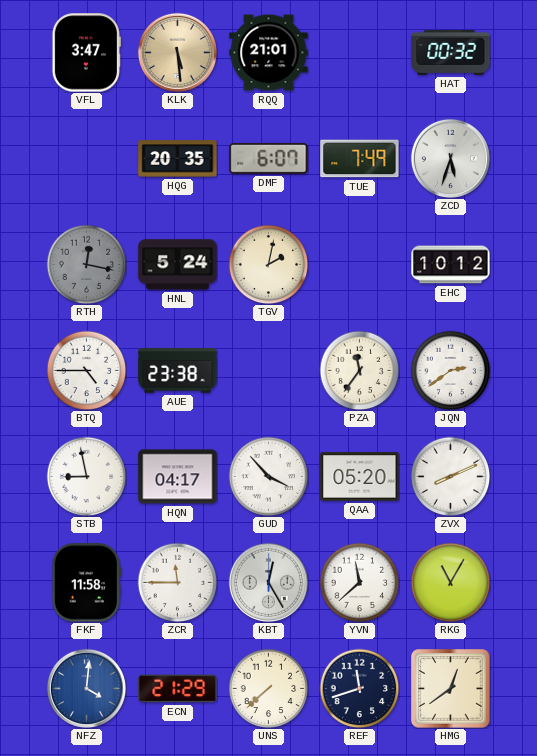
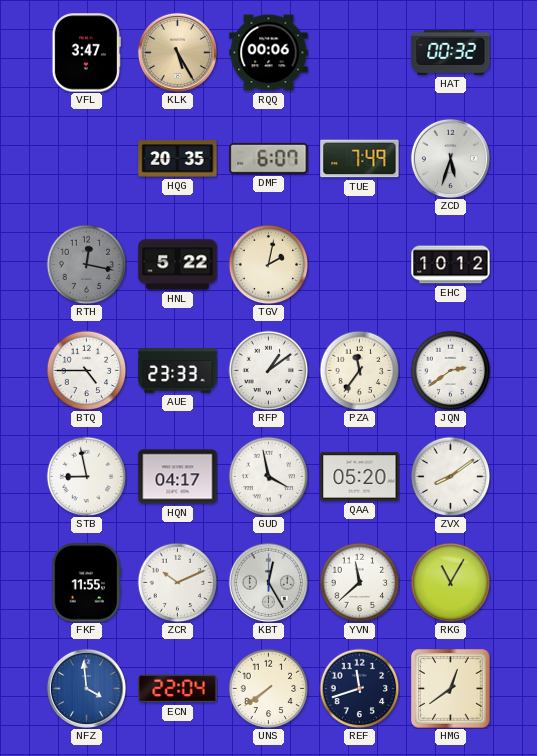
KLK: 5:29 -> 5:25
RQQ: 21:01 -> 00:06
HNL: 5:24 -> 5:22
AUE: 23:38 -> 23:33
RFP: none -> 1:09
GUD: 3:53 -> 3:58
ZVX: 8:11 -> 8:09
FKF: 11:58 -> 11:55
ZCR: 11:45 -> 10:11
NFZ: 4:01 -> 3:59
ECN: 21:29 -> 22:04
UNS: 7:38 -> 7:39
